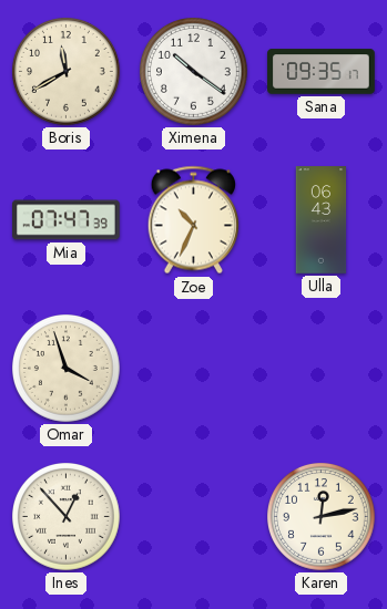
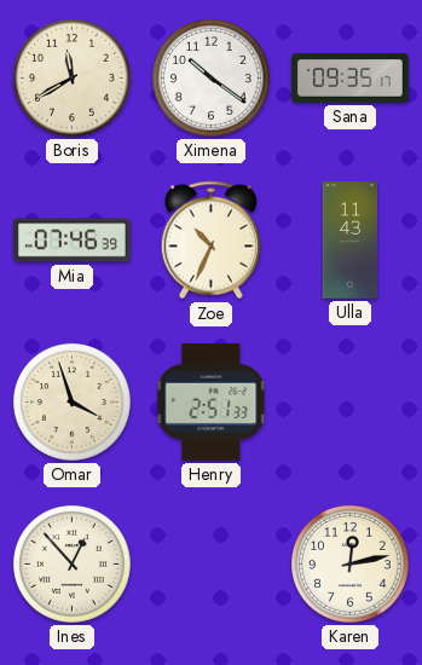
Mia: 07:47 -> 07:46
Ulla: 06:43 -> 11:43
Henry: none -> 2:51
